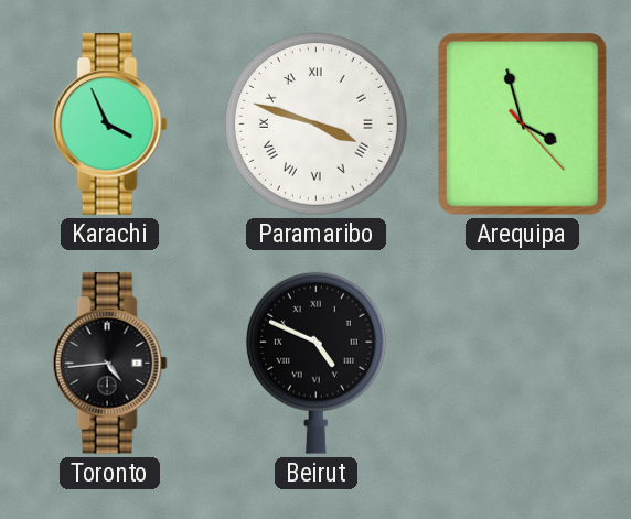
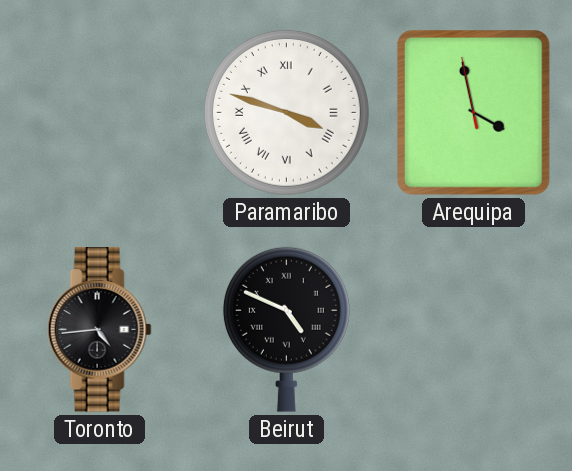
Karachi: 3:56 -> none
Arequipa: 3:57:23 -> 3:57:58
